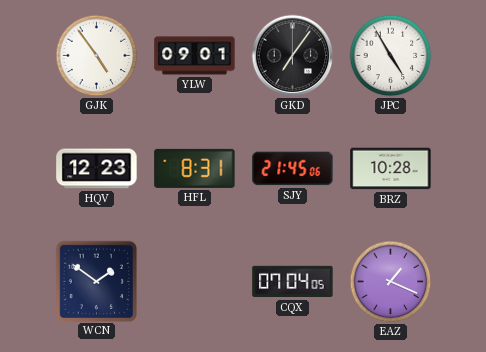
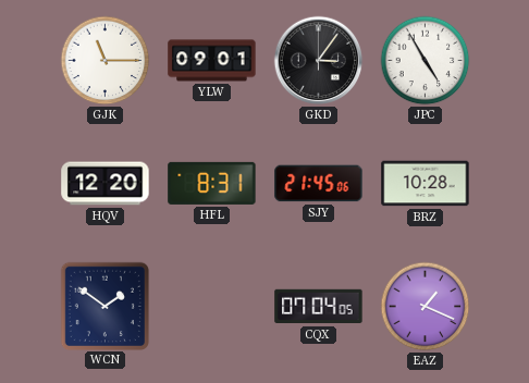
GJK: 4:54 -> 11:15
GKD: 7:06 -> 3:06
HQV: 12:23 -> 12:20
